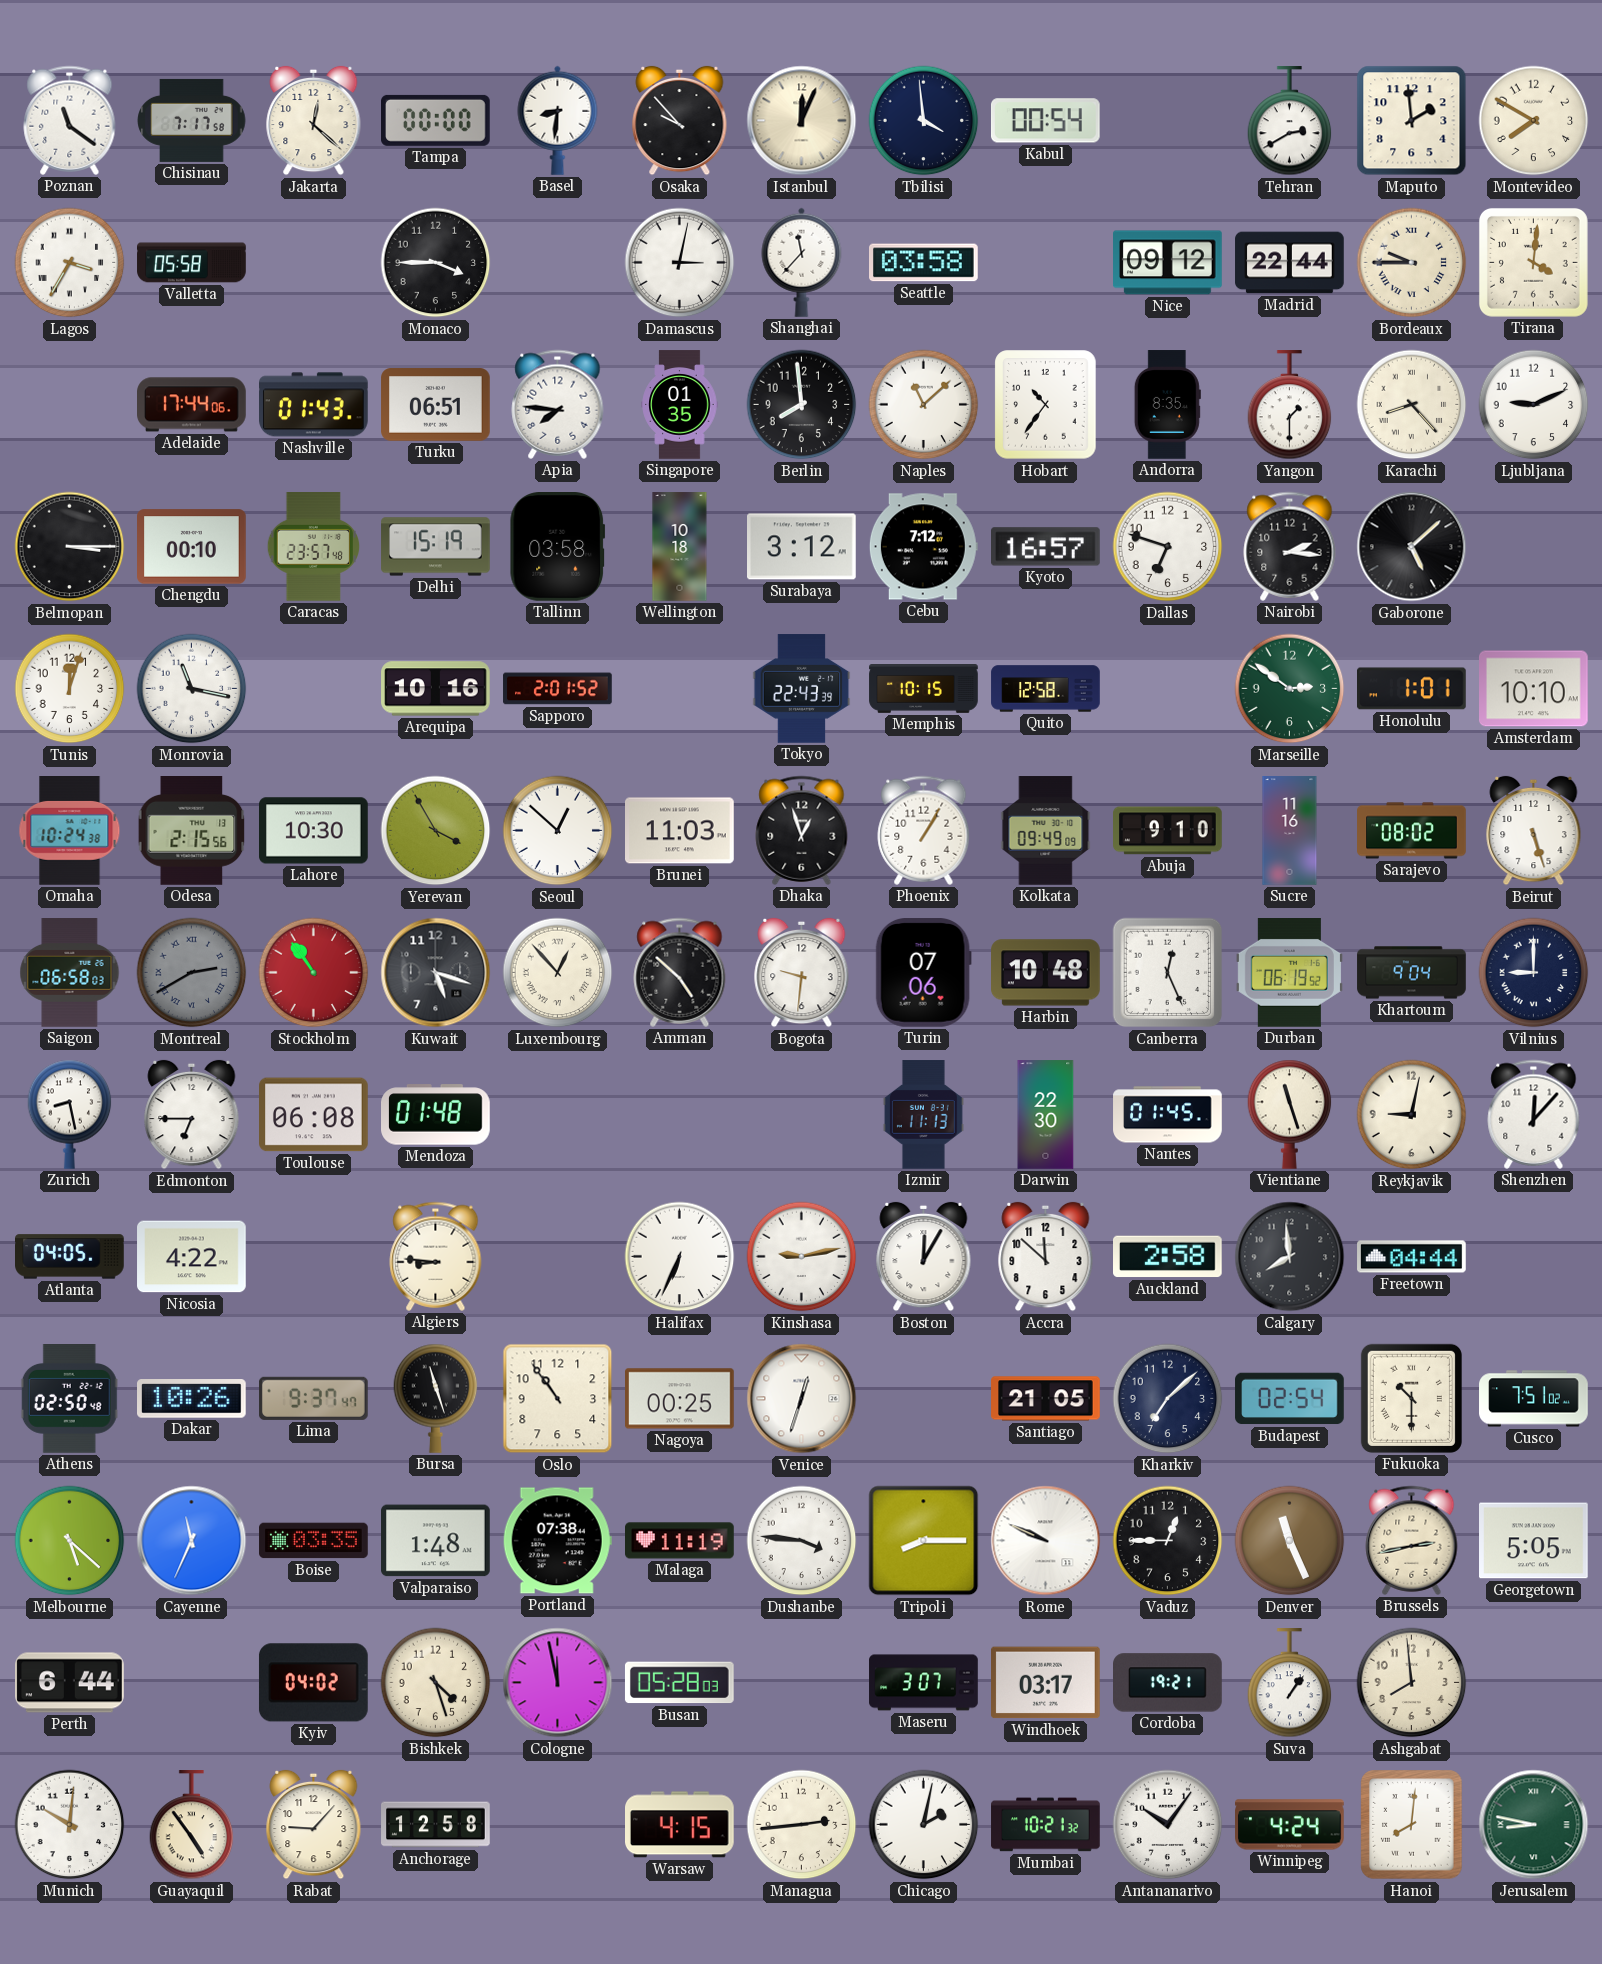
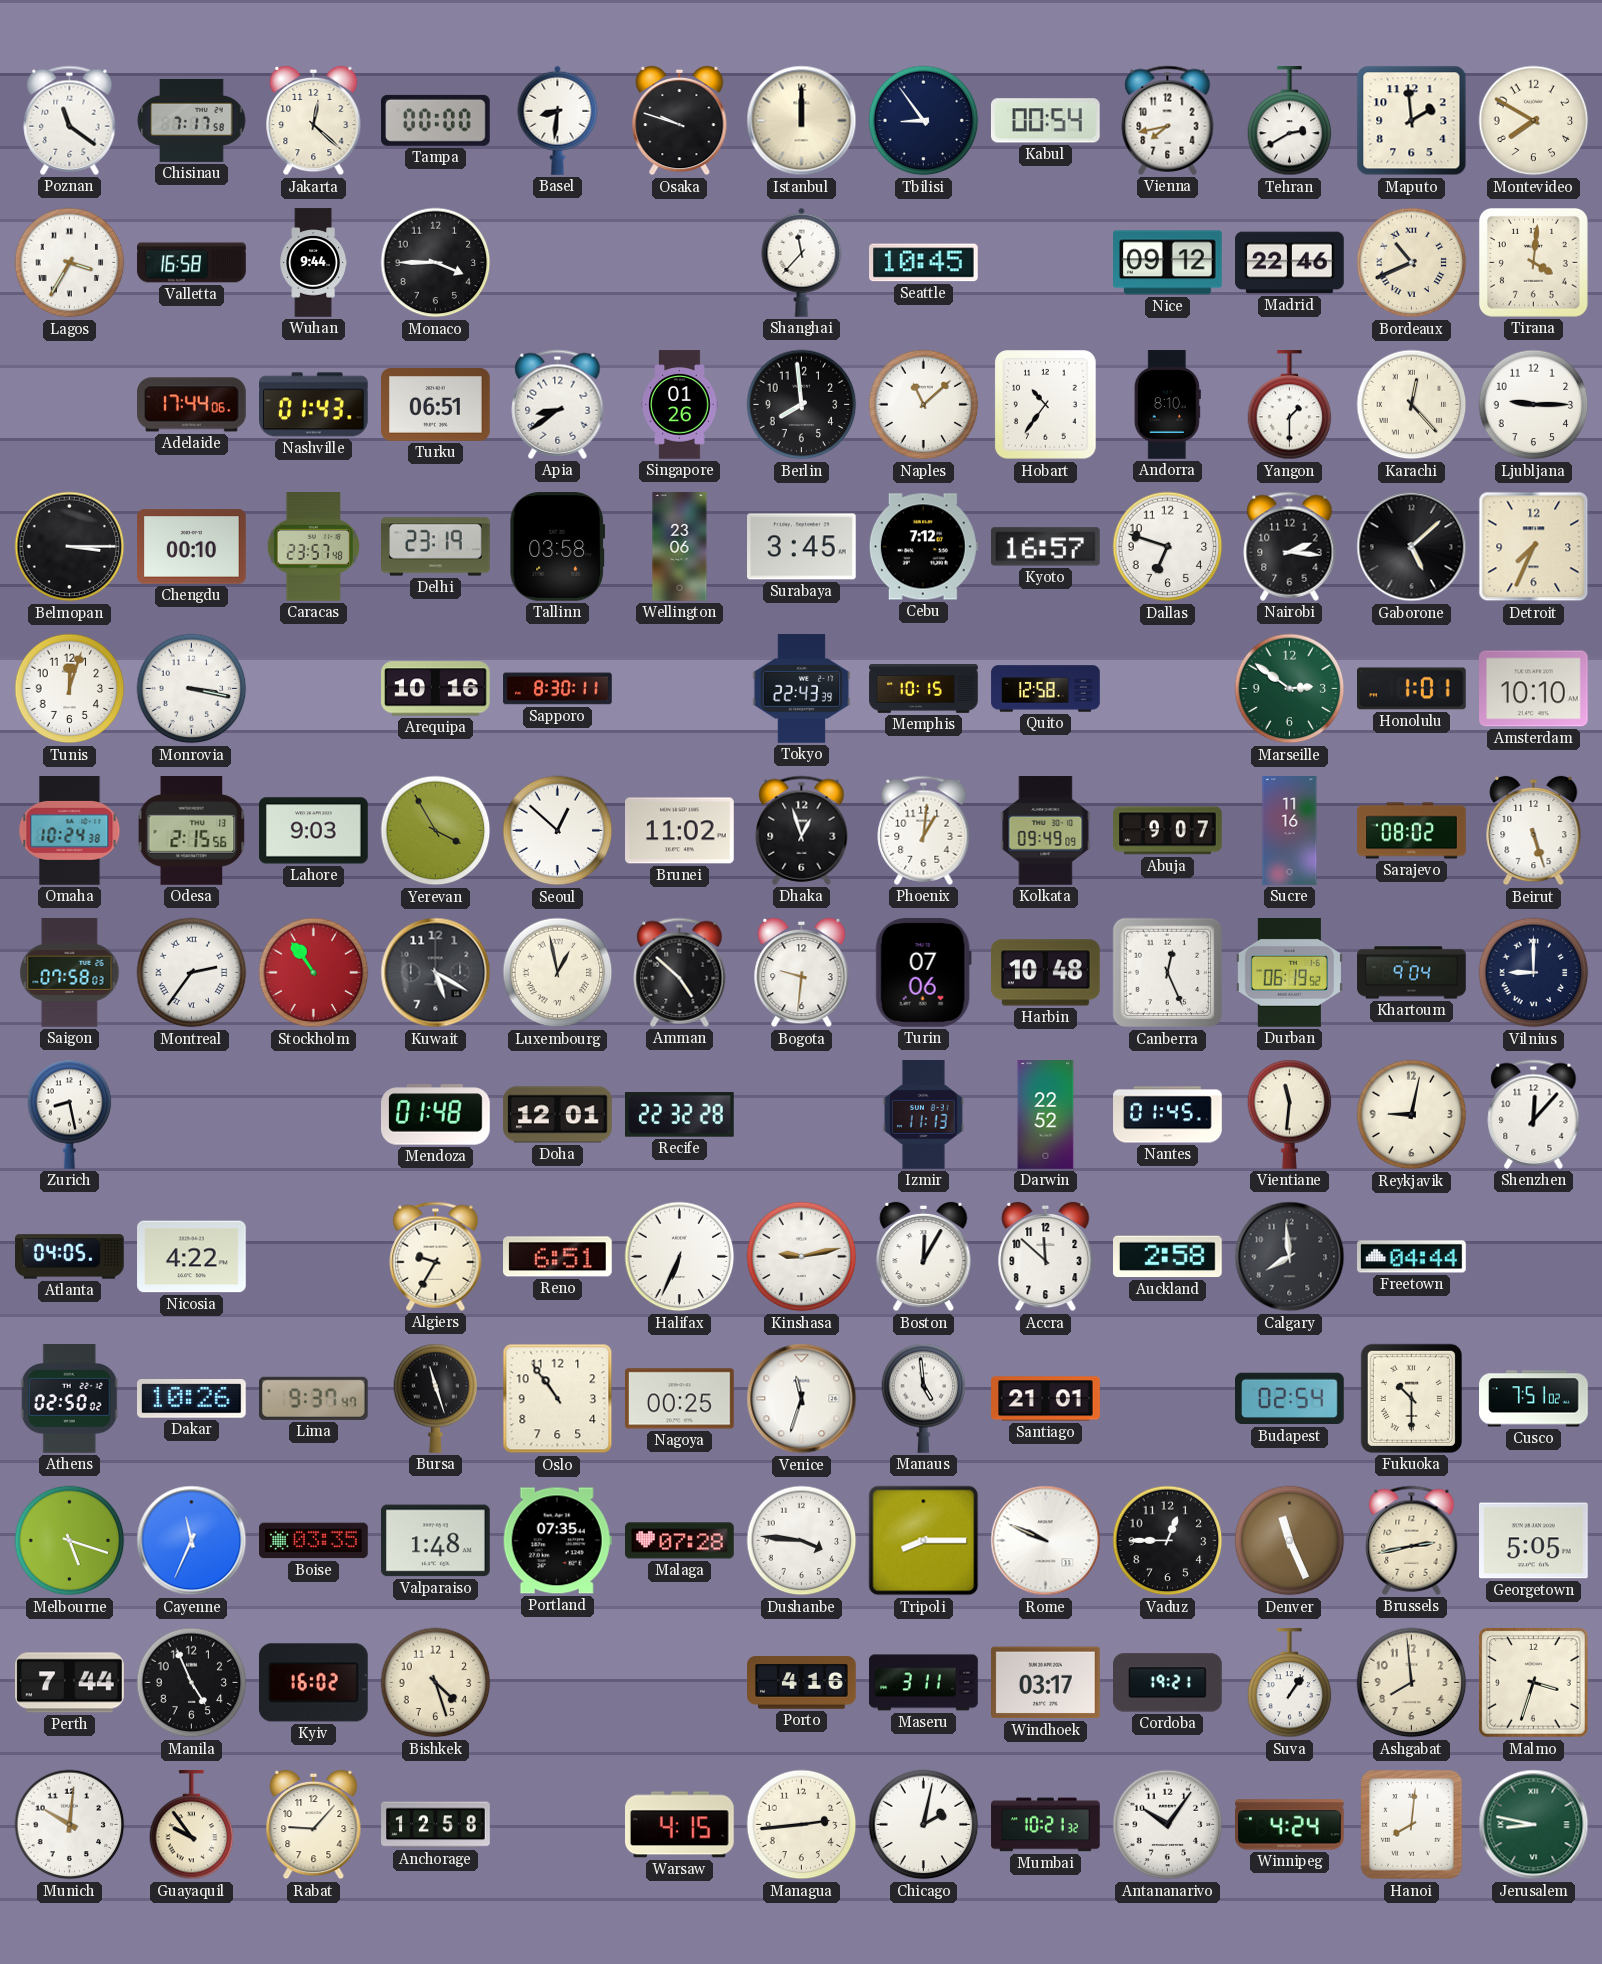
Osaka: 9:53 -> 9:48
Istanbul: 12:04 -> 12:00
Tbilisi: 3:59 -> 8:54
Vienna: none -> 7:43
Valletta: 05:58 -> 16:58
Wuhan: none -> 9:44
Damascus: 3:02 -> none
Seattle: 03:58 -> 10:45
Madrid: 22:44 -> 22:46
Bordeaux: 9:45 -> 10:41
Apia: 7:46 -> 8:39
Singapore: 01:35 -> 01:26
Andorra: 8:35 -> 8:10
Karachi: 8:23 -> 12:23
Ljubljana: 9:11 -> 9:15
Delhi: 15:19 -> 23:19
Wellington: 10:18 -> 23:06
Surabaya: 3:12 -> 3:45
Detroit: none -> 7:34
Monrovia: 11:17 -> 3:17
Sapporo: 2:01 -> 8:30
Lahore: 10:30 -> 9:03
Brunei: 11:03 -> 11:02
Phoenix: 1:05 -> 1:01
Abuja: 9:10 -> 9:07
Saigon: 06:58 -> 07:58
Montreal: 2:40 -> 2:36
Montreal dial: grey -> white
Kuwait: 5:18 -> 5:20
Luxembourg: 12:53 -> 12:58
Edmonton: 6:45 -> none
Toulouse: 06:08 -> none
Doha: none -> 12:01
Recife: none -> 22:32
Darwin: 22:30 -> 22:52
Vientiane: 11:27 -> 11:31
Algiers: 8:46 -> 9:35
Reno: none -> 6:51
Athens: 02:50:48 -> 02:50:02
Venice: 12:33 -> 11:33
Manaus: none -> 4:59
Santiago: 21:05 -> 21:01
Kharkiv: 7:08 -> none
Melbourne: 5:22 -> 5:18
Portland: 07:38 -> 07:35
Malaga: 11:19 -> 07:28
Perth: 6:44 -> 7:44
Manila: none -> 4:56
Kyiv: 04:02 -> 16:02
Cologne: 11:58 -> none
Busan: 05:28 -> none
Porto: none -> 4:16
Maseru: 3:07 -> 3:11
Malmo: none -> 3:33
Guayaquil: 4:54 -> 9:54
